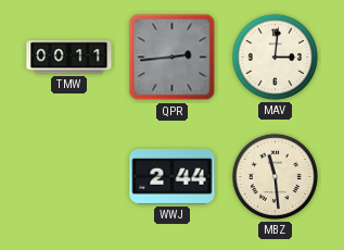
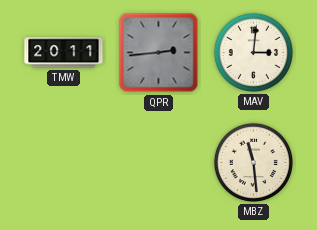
TMW: 00:11 -> 20:11
WWJ: 2:44 -> none
